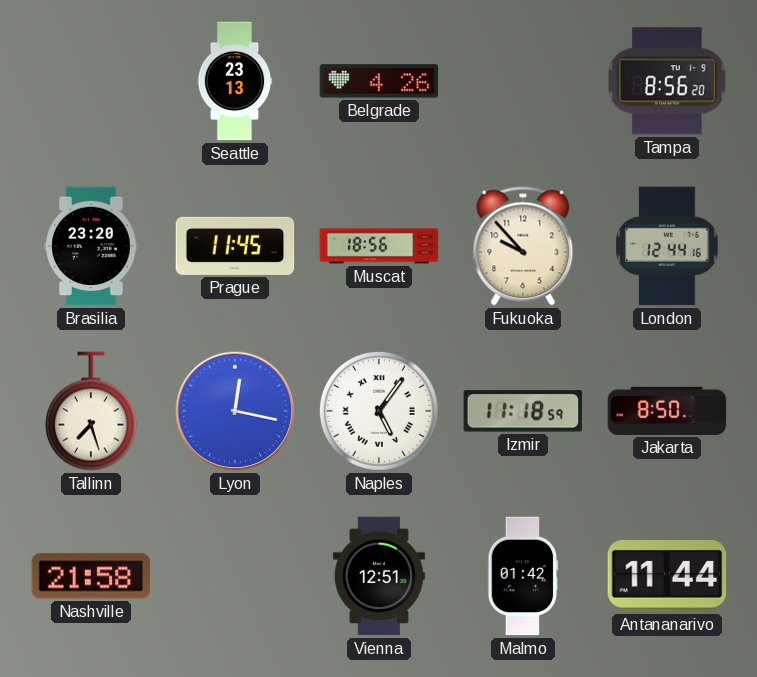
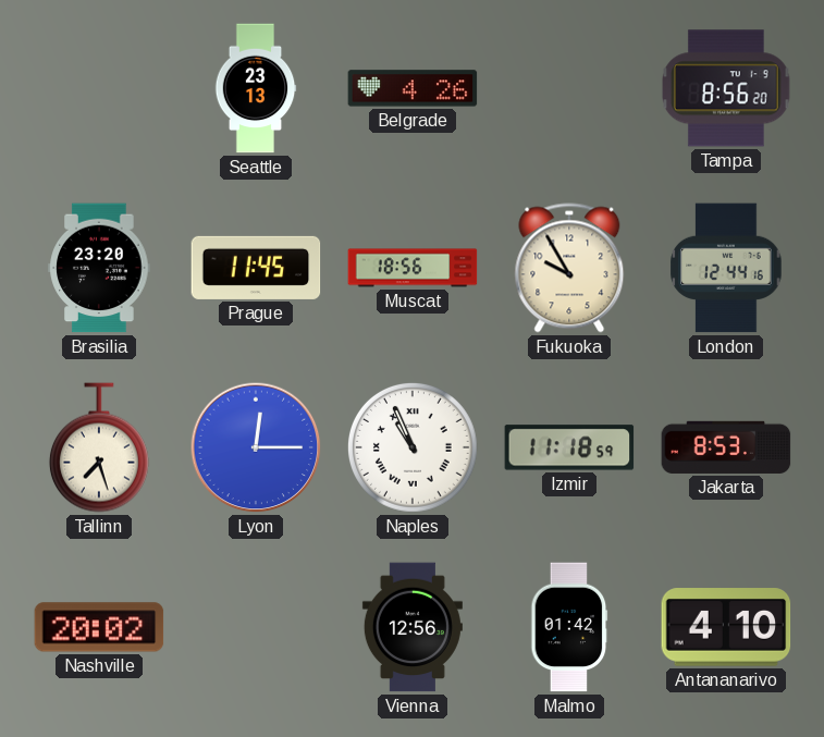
Fukuoka: 9:53 -> 9:55
Lyon: 12:17 -> 12:15
Naples: 5:06 -> 10:56
Jakarta: 8:50 -> 8:53
Nashville: 21:58 -> 20:02
Vienna: 12:51 -> 12:56
Antananarivo: 11:44 -> 4:10
